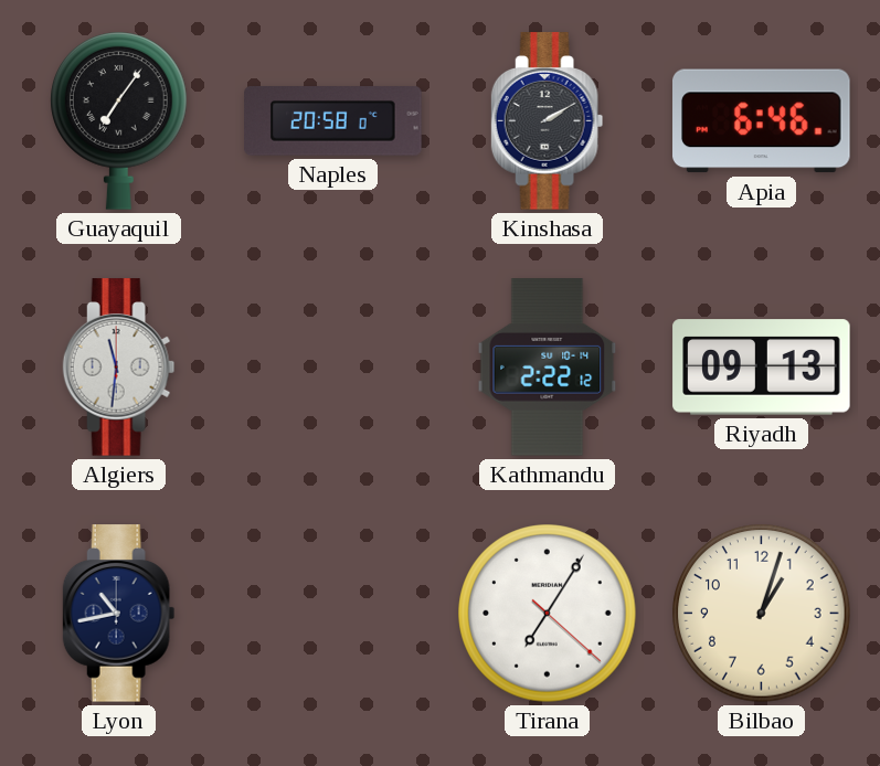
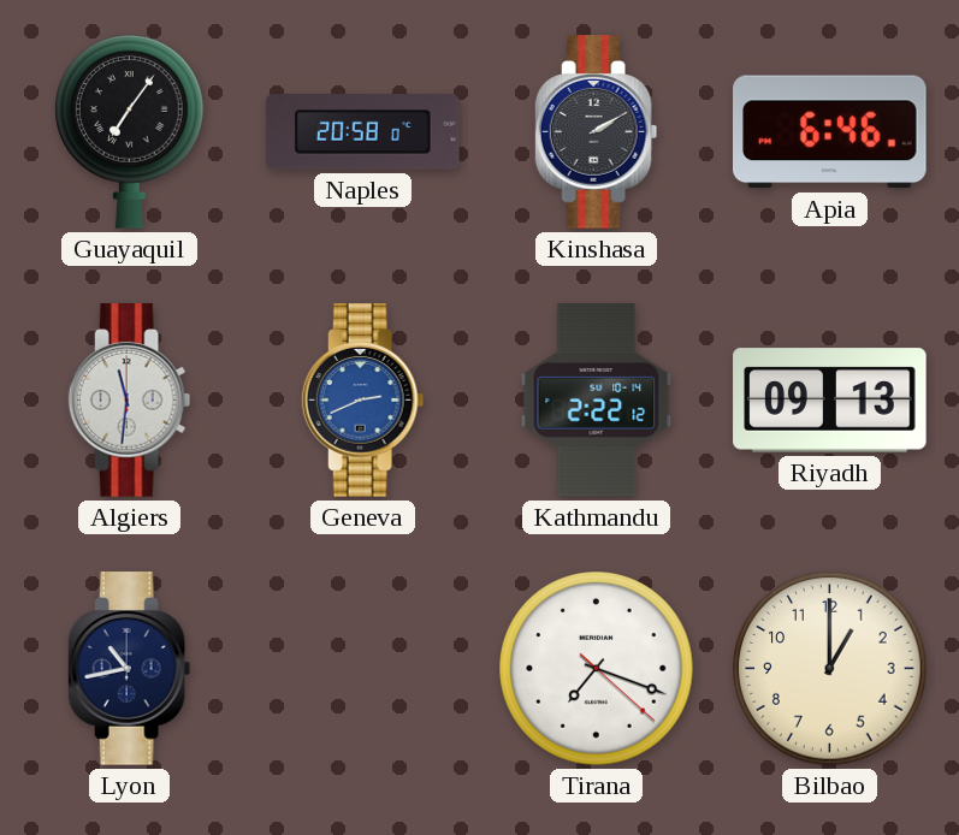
Geneva: none -> 2:41
Tirana: 7:05 -> 7:18
Bilbao: 1:03 -> 1:00
